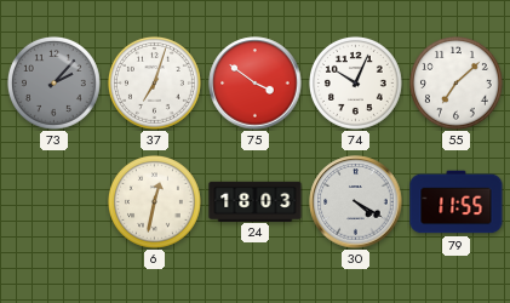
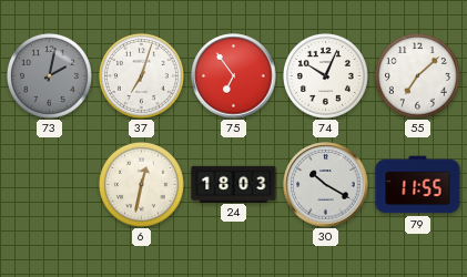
73: 2:07 -> 2:02
75: 3:51 -> 6:54
30: 4:20 -> 10:20
